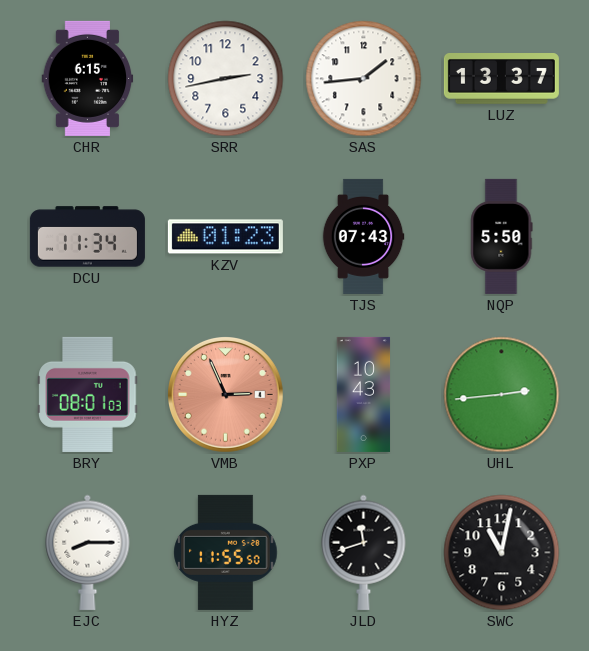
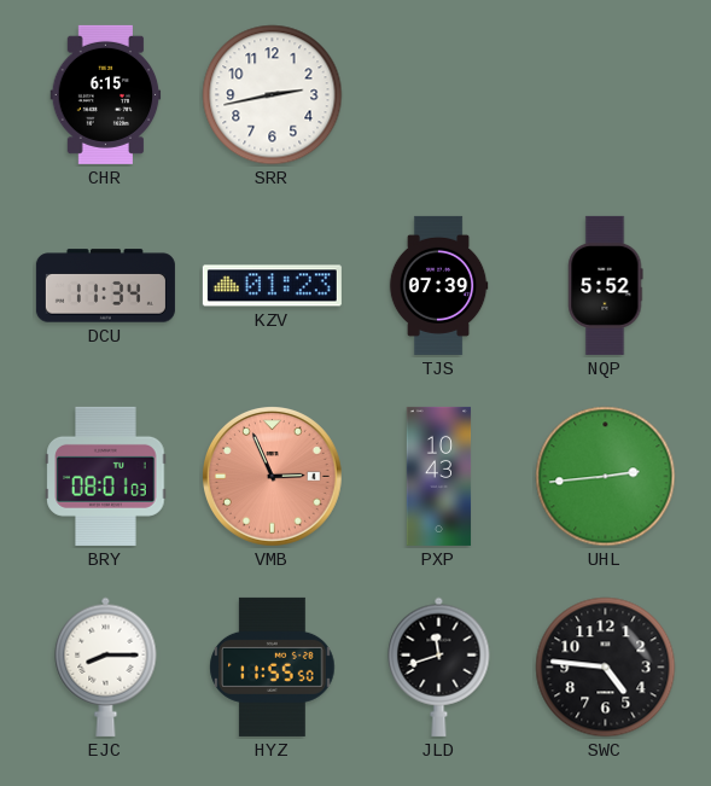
SAS: 1:44 -> none
LUZ: 13:37 -> none
TJS: 07:43 -> 07:39
NQP: 5:50 -> 5:52
SWC: 11:02 -> 4:46
